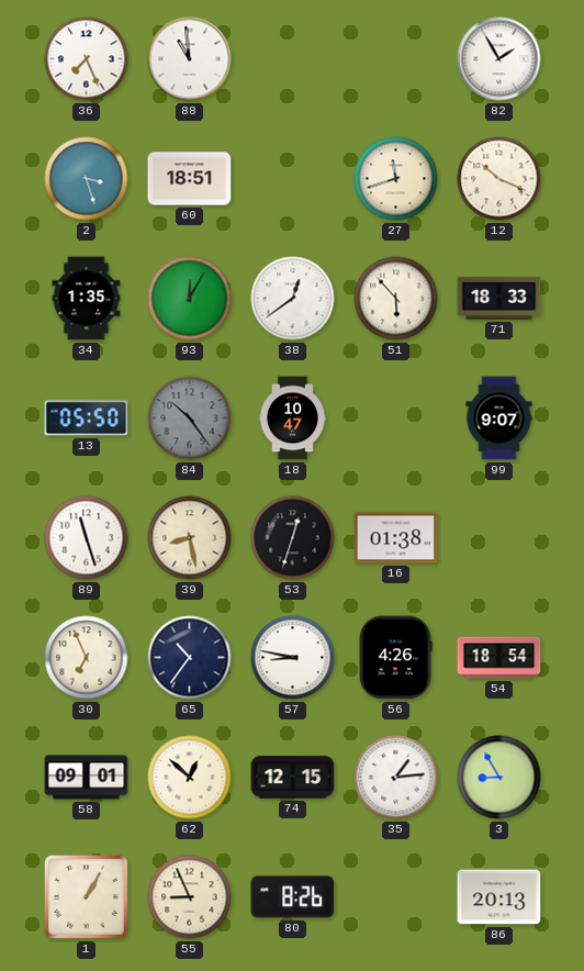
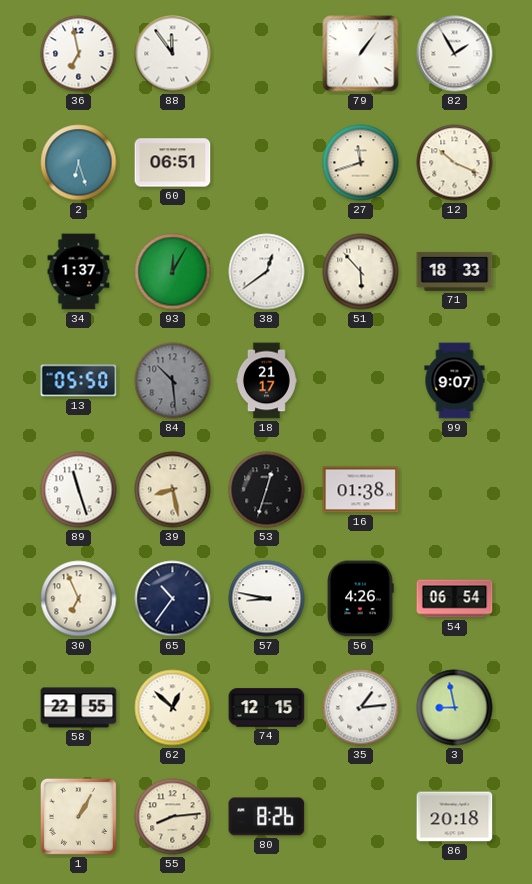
36: 7:26 -> 6:58
88: 10:59 -> 11:54
79: none -> 1:06
2: 3:27 -> 6:27
60: 18:51 -> 06:51
34: 1:35 -> 1:37
84: 10:24 -> 10:29
18: 10:47 -> 21:17
54: 18:54 -> 06:54
58: 09:01 -> 22:55
3: 8:55 -> 8:58
55: 8:56 -> 8:14
86: 20:13 -> 20:18
